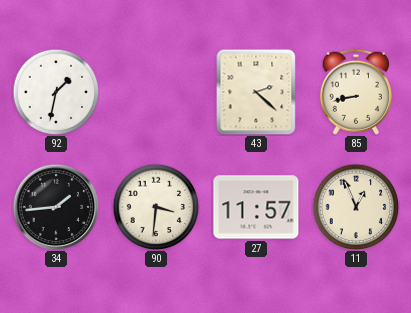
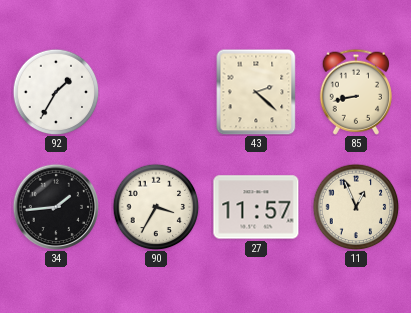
92: 1:32 -> 1:35
90: 3:31 -> 3:35
